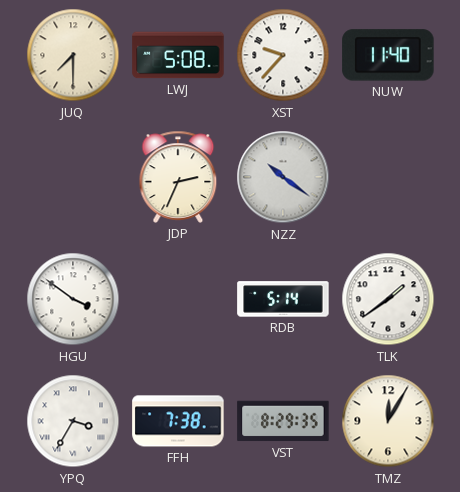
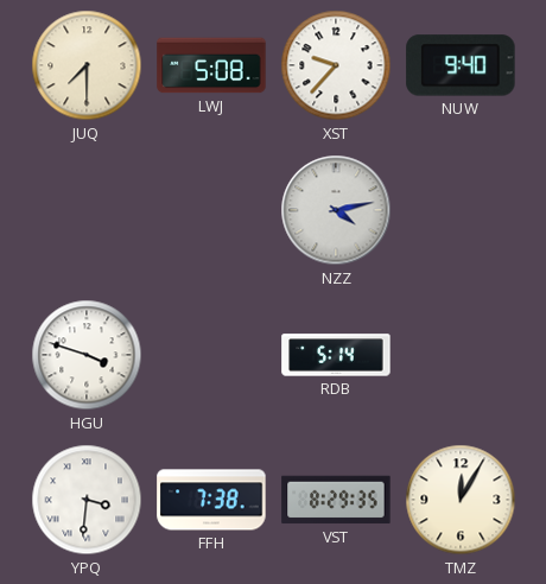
NUW: 11:40 -> 9:40
JDP: 2:34 -> none
NZZ: 10:21 -> 4:13
HGU: 3:51 -> 3:48
TLK: 1:39 -> none
YPQ: 3:35 -> 3:31
